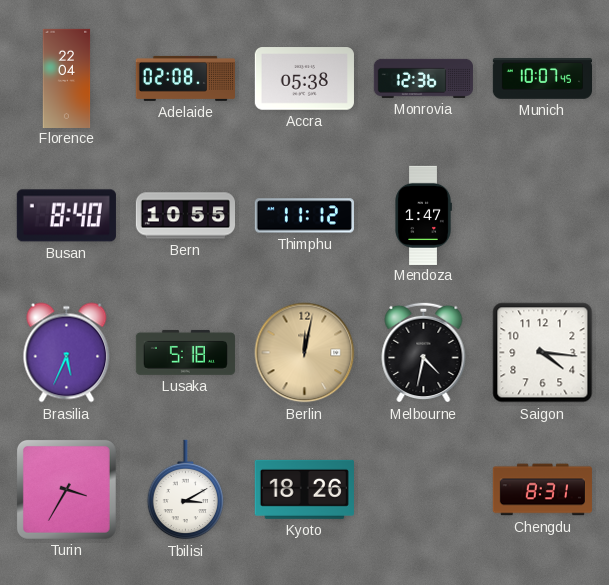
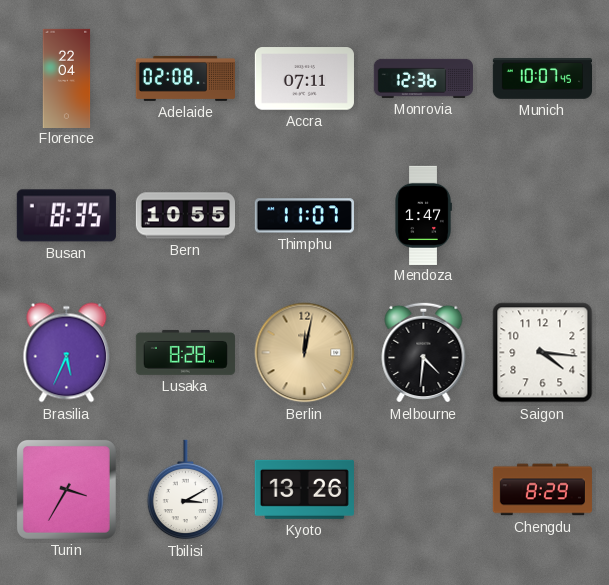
Accra: 05:38 -> 07:11
Busan: 8:40 -> 8:35
Thimphu: 11:12 -> 11:07
Lusaka: 5:18 -> 8:28
Melbourne: 4:32 -> 4:31
Kyoto: 18:26 -> 13:26
Chengdu: 8:31 -> 8:29
